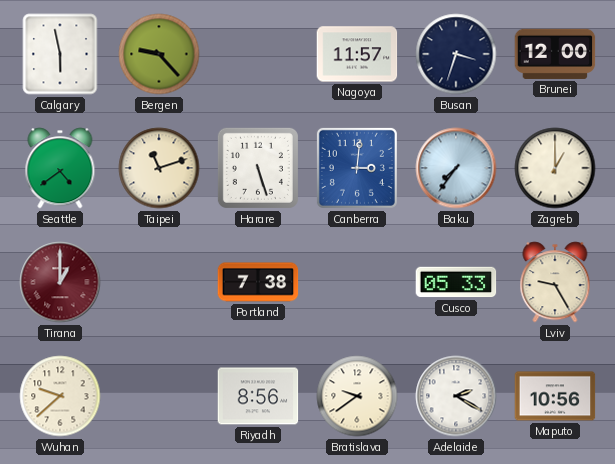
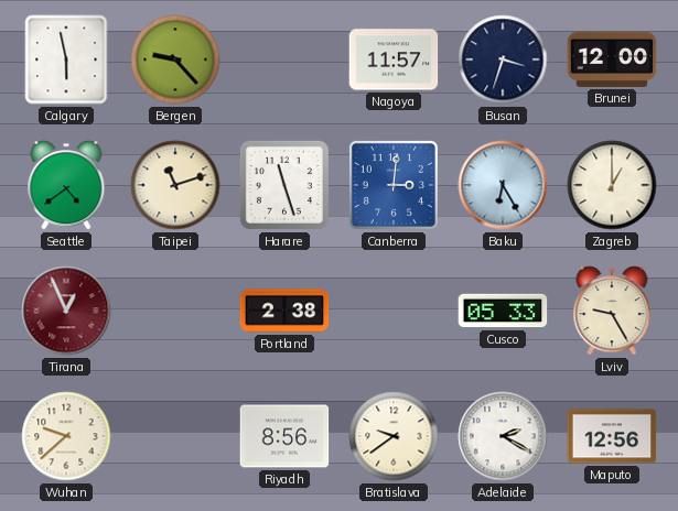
Harare: 5:27 -> 11:27
Baku: 7:36 -> 6:25
Tirana: 1:00 -> 12:56
Portland: 7:38 -> 2:38
Maputo: 10:56 -> 12:56
